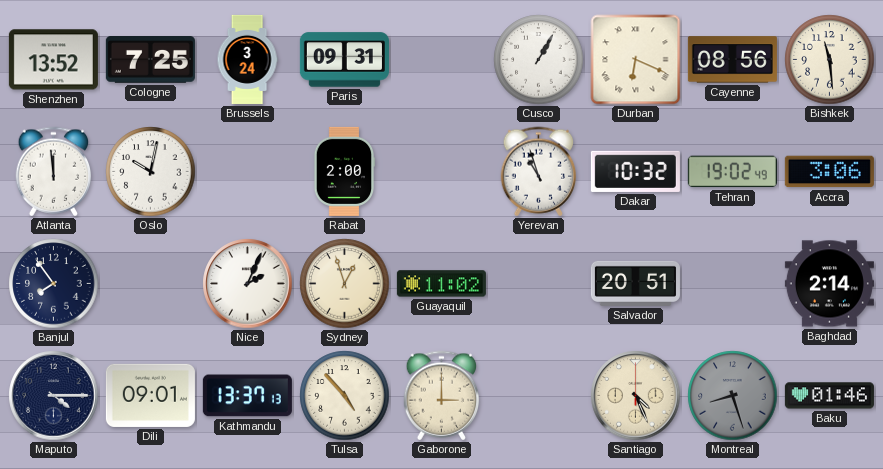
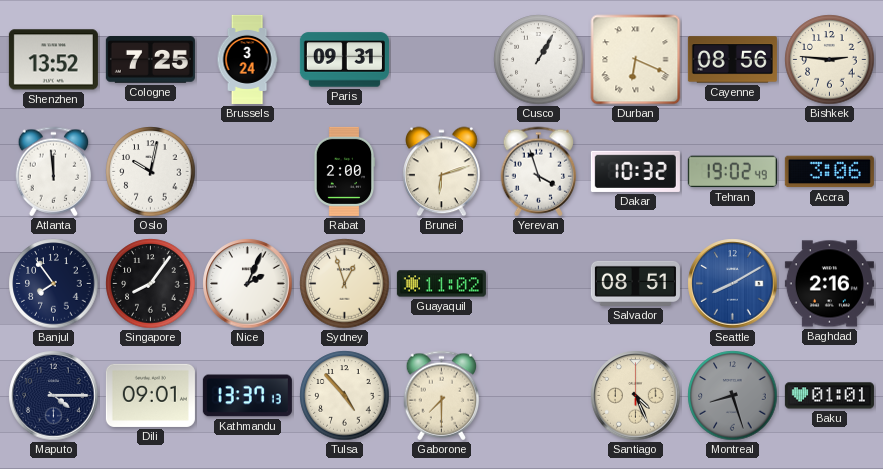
Bishkek: 11:29 -> 2:46
Brunei: none -> 6:12
Yerevan: 10:57 -> 3:57
Singapore: none -> 8:06
Salvador: 20:51 -> 08:51
Seattle: none -> 8:10
Baghdad: 2:14 -> 2:16
Gaborone: 3:00 -> 7:30
Baku: 01:46 -> 01:01
